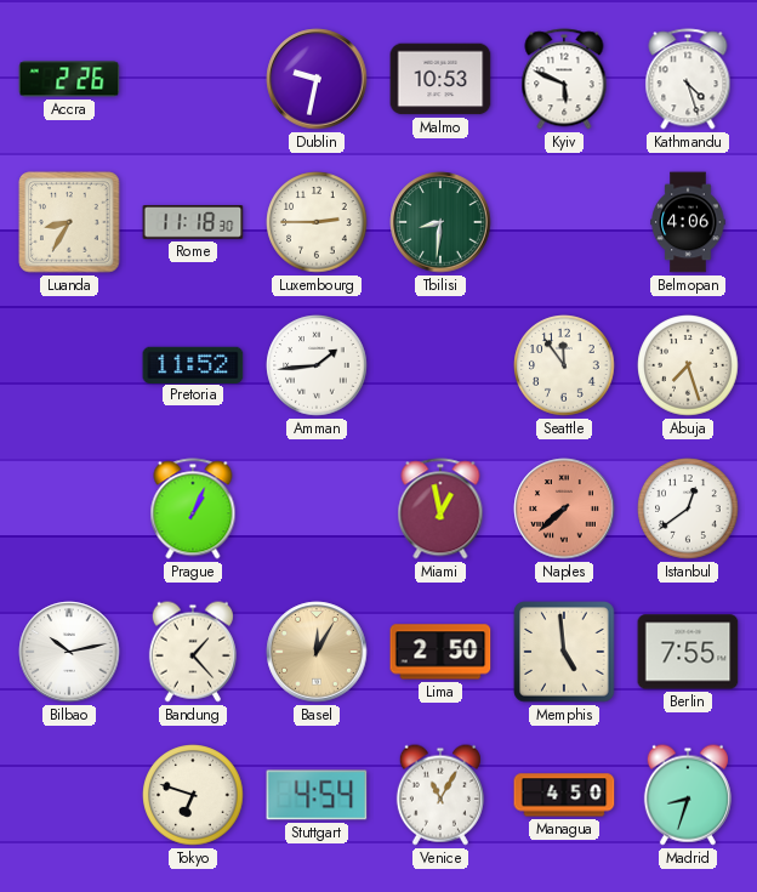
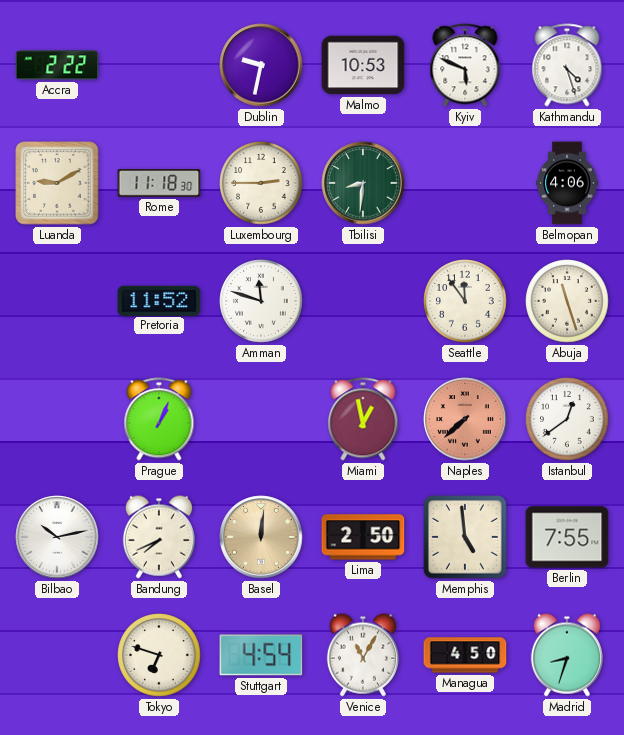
Accra: 2:26 -> 2:22
Luanda: 8:35 -> 9:10
Amman: 1:44 -> 11:48
Abuja: 7:27 -> 11:27
Bandung: 1:23 -> 7:41
Basel: 12:05 -> 12:01
